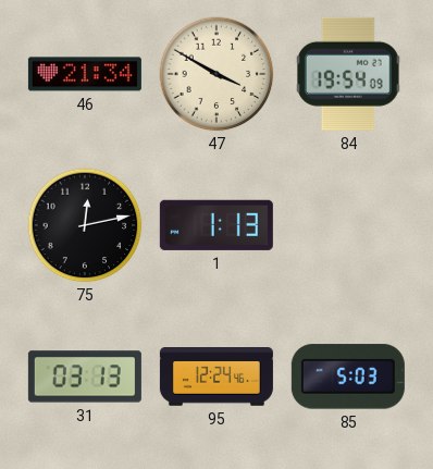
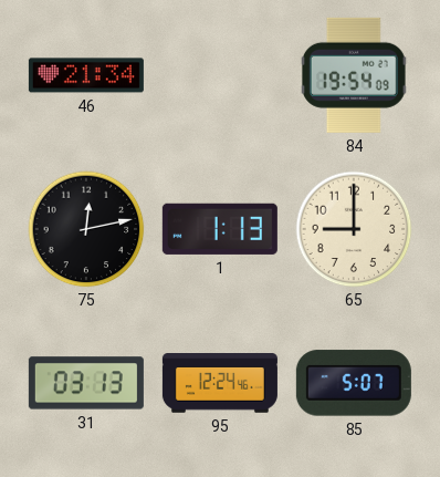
47: 3:50 -> none
65: none -> 9:00
85: 5:03 -> 5:07
